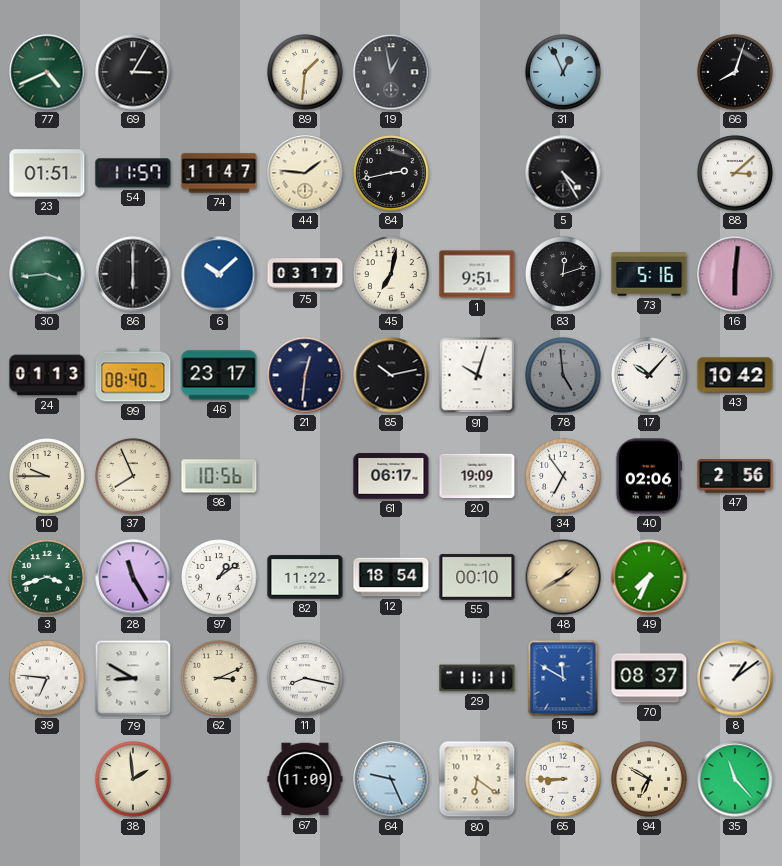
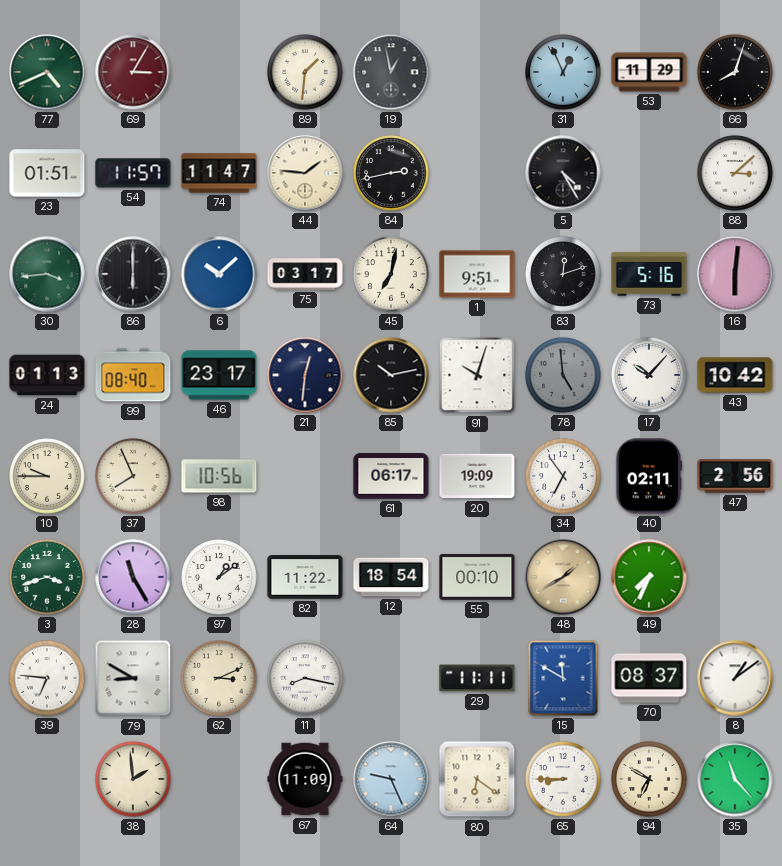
69 dial: black -> burgundy
53: none -> 11:29
40: 02:06 -> 02:11
